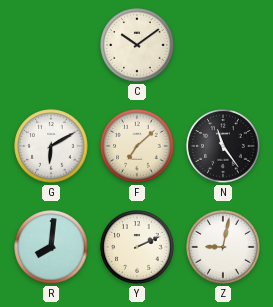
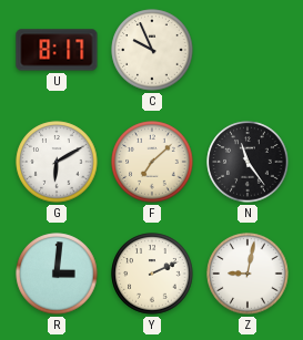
U: none -> 8:17
C: 10:09 -> 9:56
R: 8:01 -> 3:01
